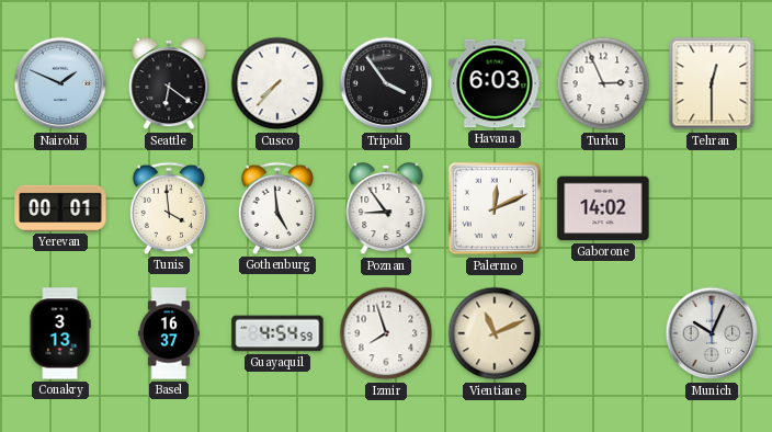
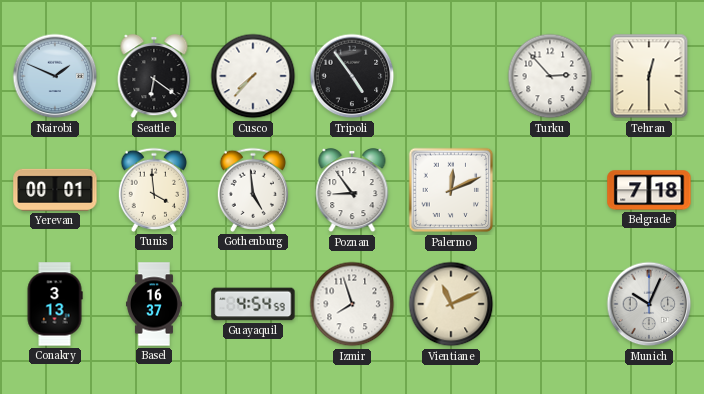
Tripoli: 3:54 -> 4:54
Havana: 6:03 -> none
Turku: 2:56 -> 2:53
Gaborone: 14:02 -> none
Belgrade: none -> 7:18
